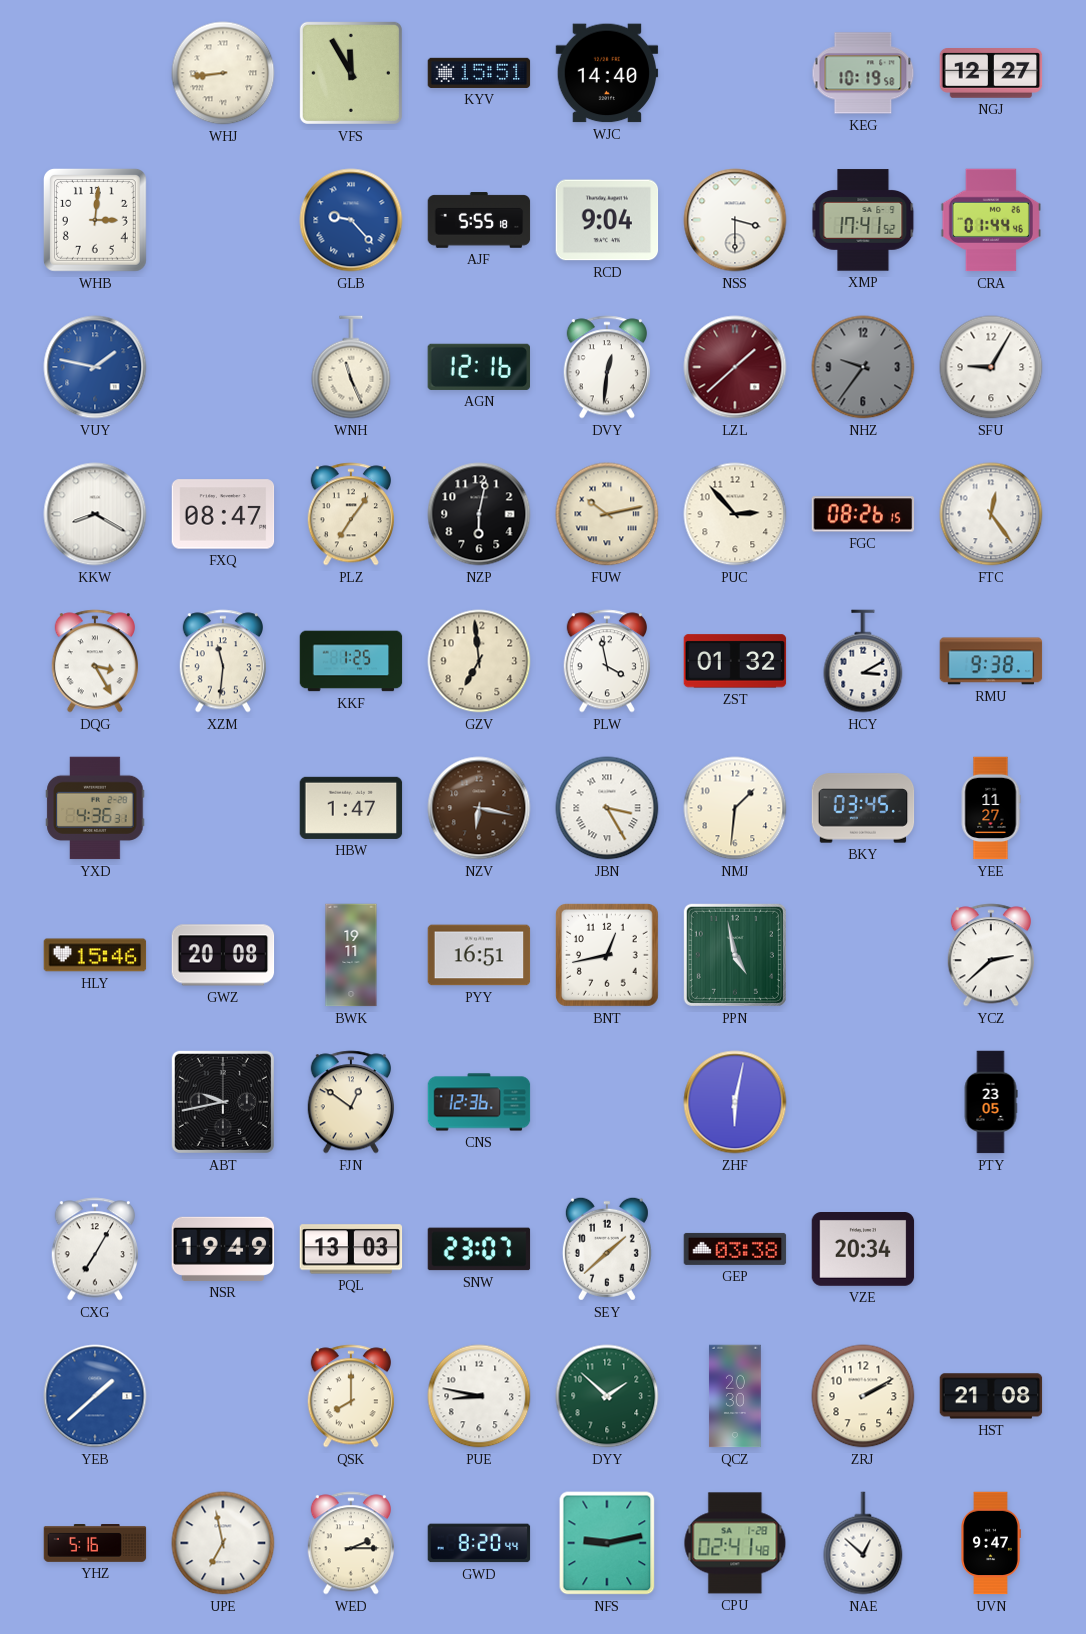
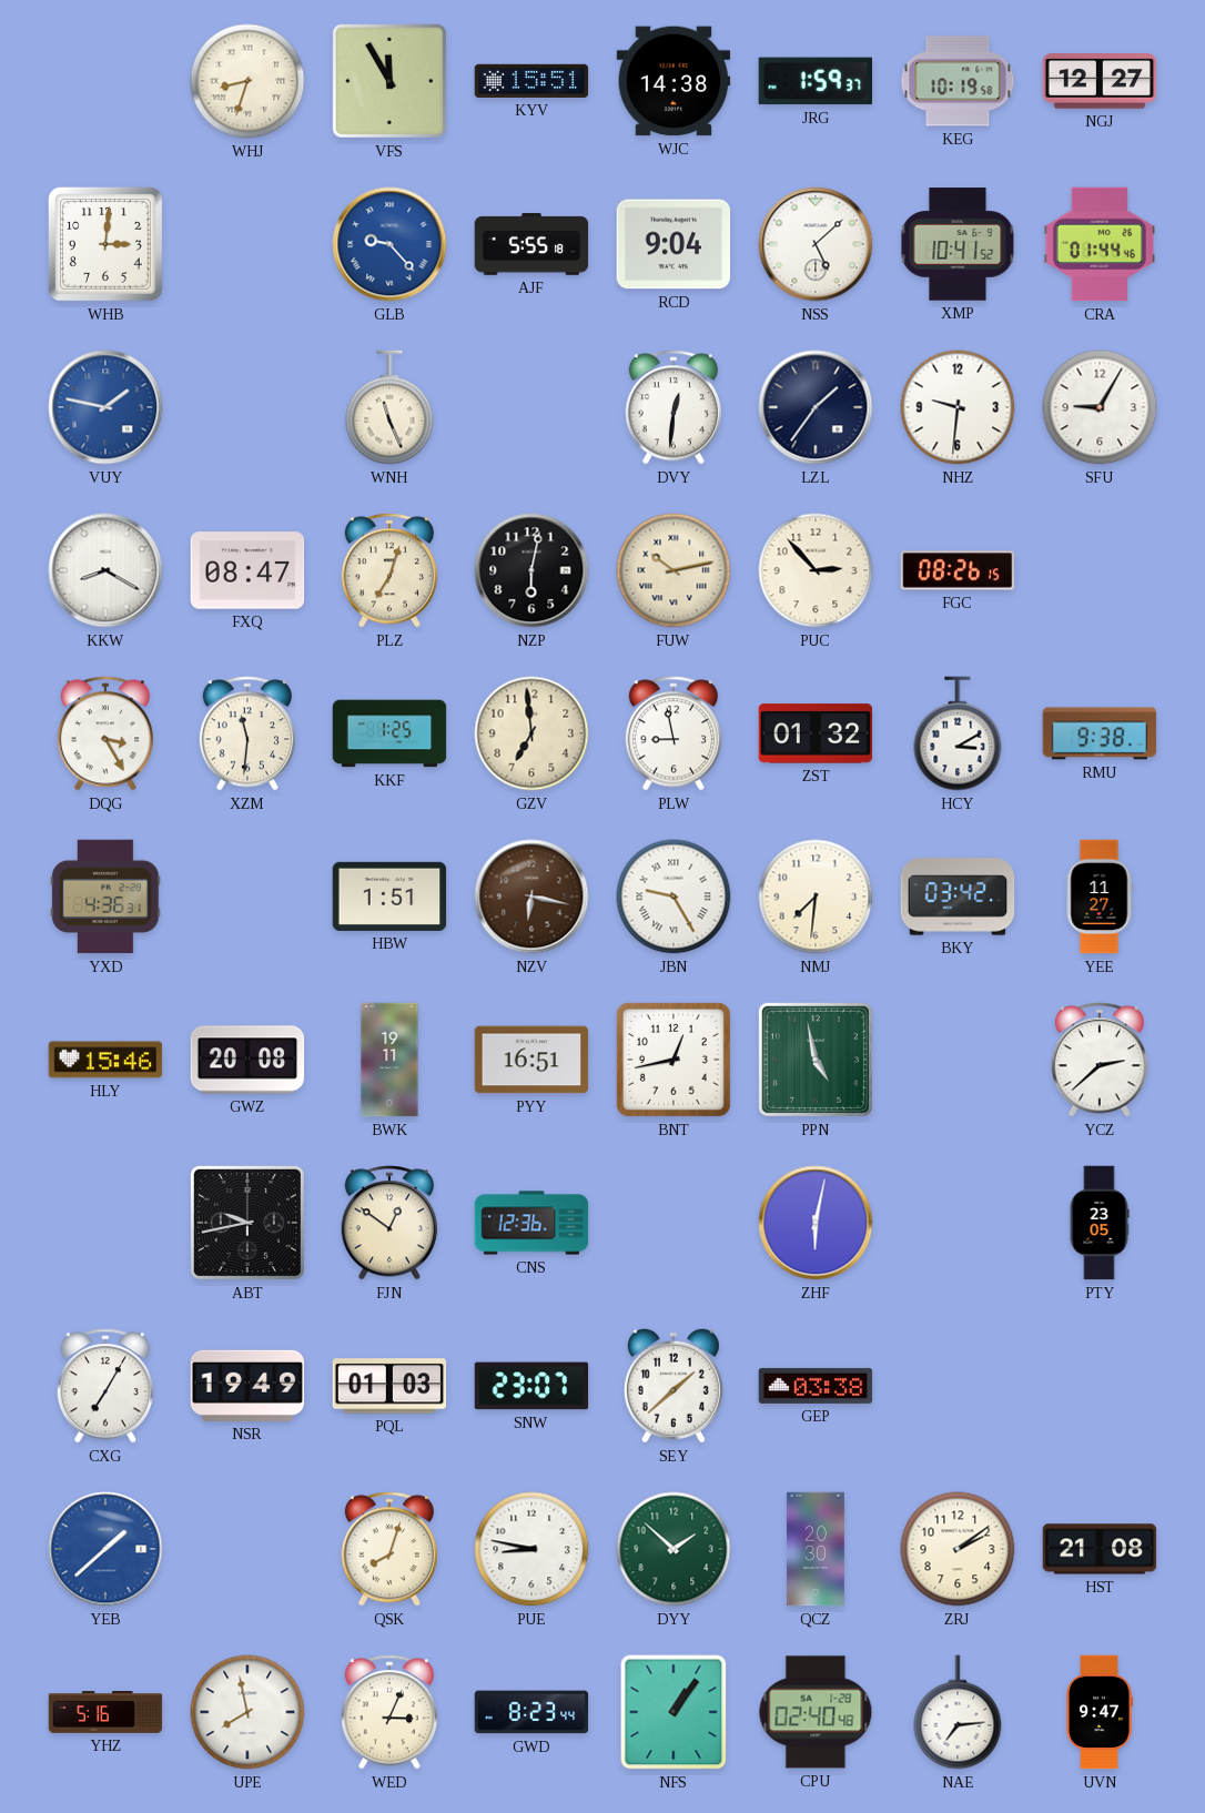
WHJ: 8:44 -> 8:33
WJC: 14:40 -> 14:38
JRG: none -> 1:59
NSS: 3:30 -> 5:08
XMP: 17:41 -> 10:41
AGN: 12:16 -> none
LZL: 1:38 -> 1:36
LZL dial: burgundy -> navy
NHZ: 9:36 -> 9:31
NHZ dial: grey -> white
PLZ: 7:06 -> 7:03
FTC: 12:24 -> none
PLW: 3:58 -> 8:58
HBW: 1:47 -> 1:51
JBN: 3:25 -> 9:25
NMJ: 1:31 -> 7:31
BKY: 03:45 -> 03:42
PQL: 13:03 -> 01:03
VZE: 20:34 -> none
QSK: 8:00 -> 8:03
ZRJ: 2:10 -> 2:09
UPE: 6:58 -> 7:58
WED: 2:15 -> 3:04
GWD: 8:20 -> 8:23
NFS: 9:13 -> 1:06
CPU: 02:41 -> 02:40
NAE: 12:52 -> 7:14
